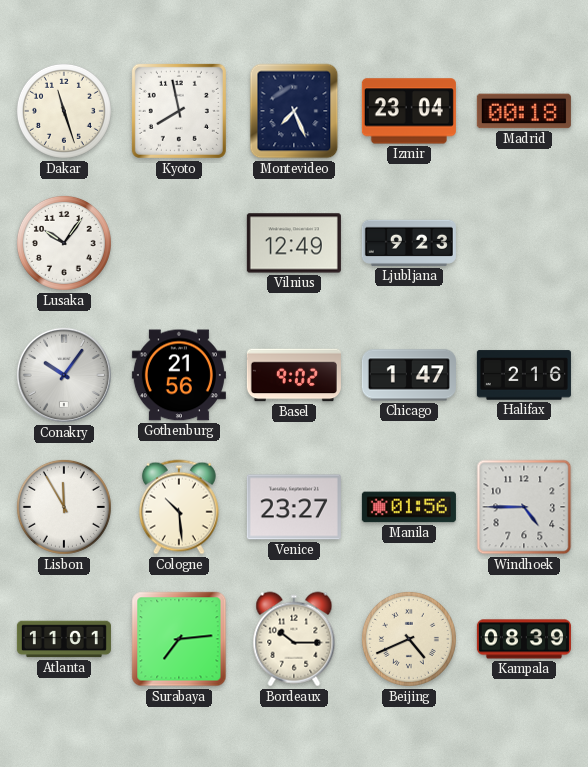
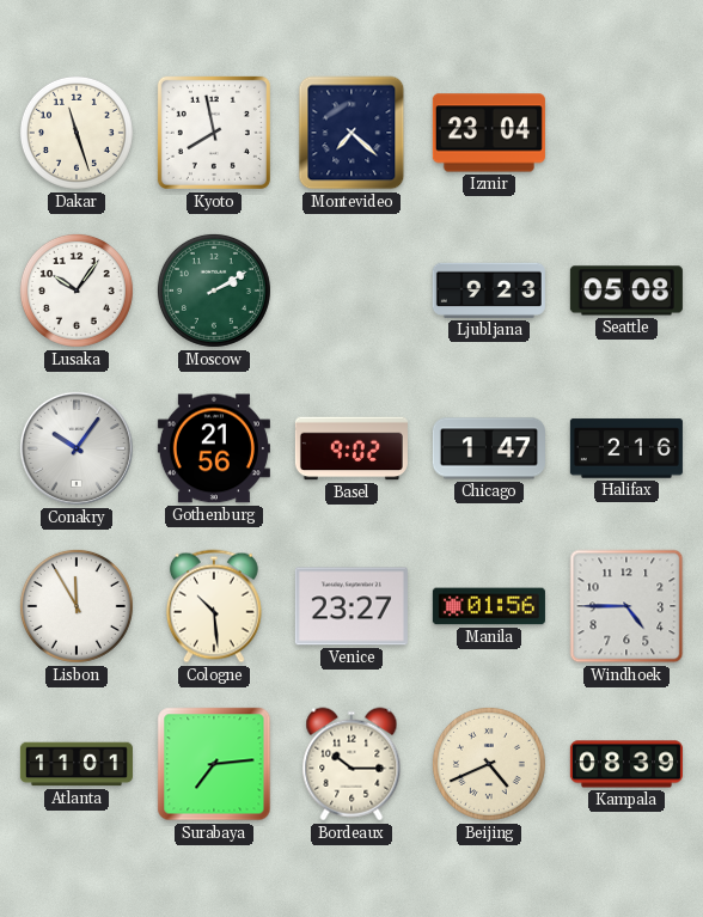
Montevideo: 7:26 -> 7:22
Madrid: 00:18 -> none
Moscow: none -> 2:10
Vilnius: 12:49 -> none
Seattle: none -> 05:08
